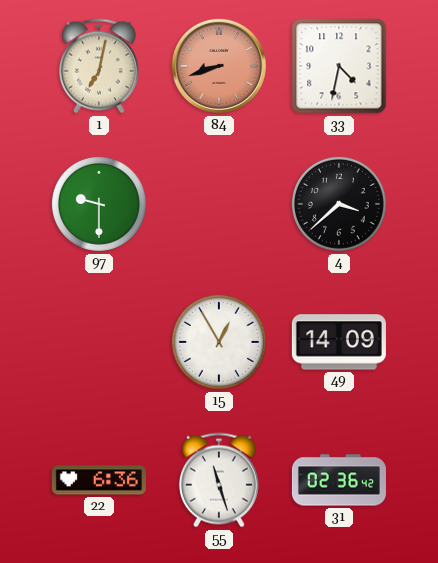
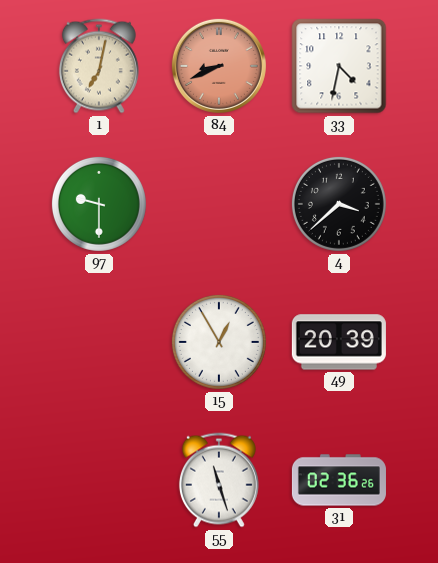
84: 8:42 -> 8:41
49: 14:09 -> 20:39
22: 6:36 -> none
31: 02:36:42 -> 02:36:26
